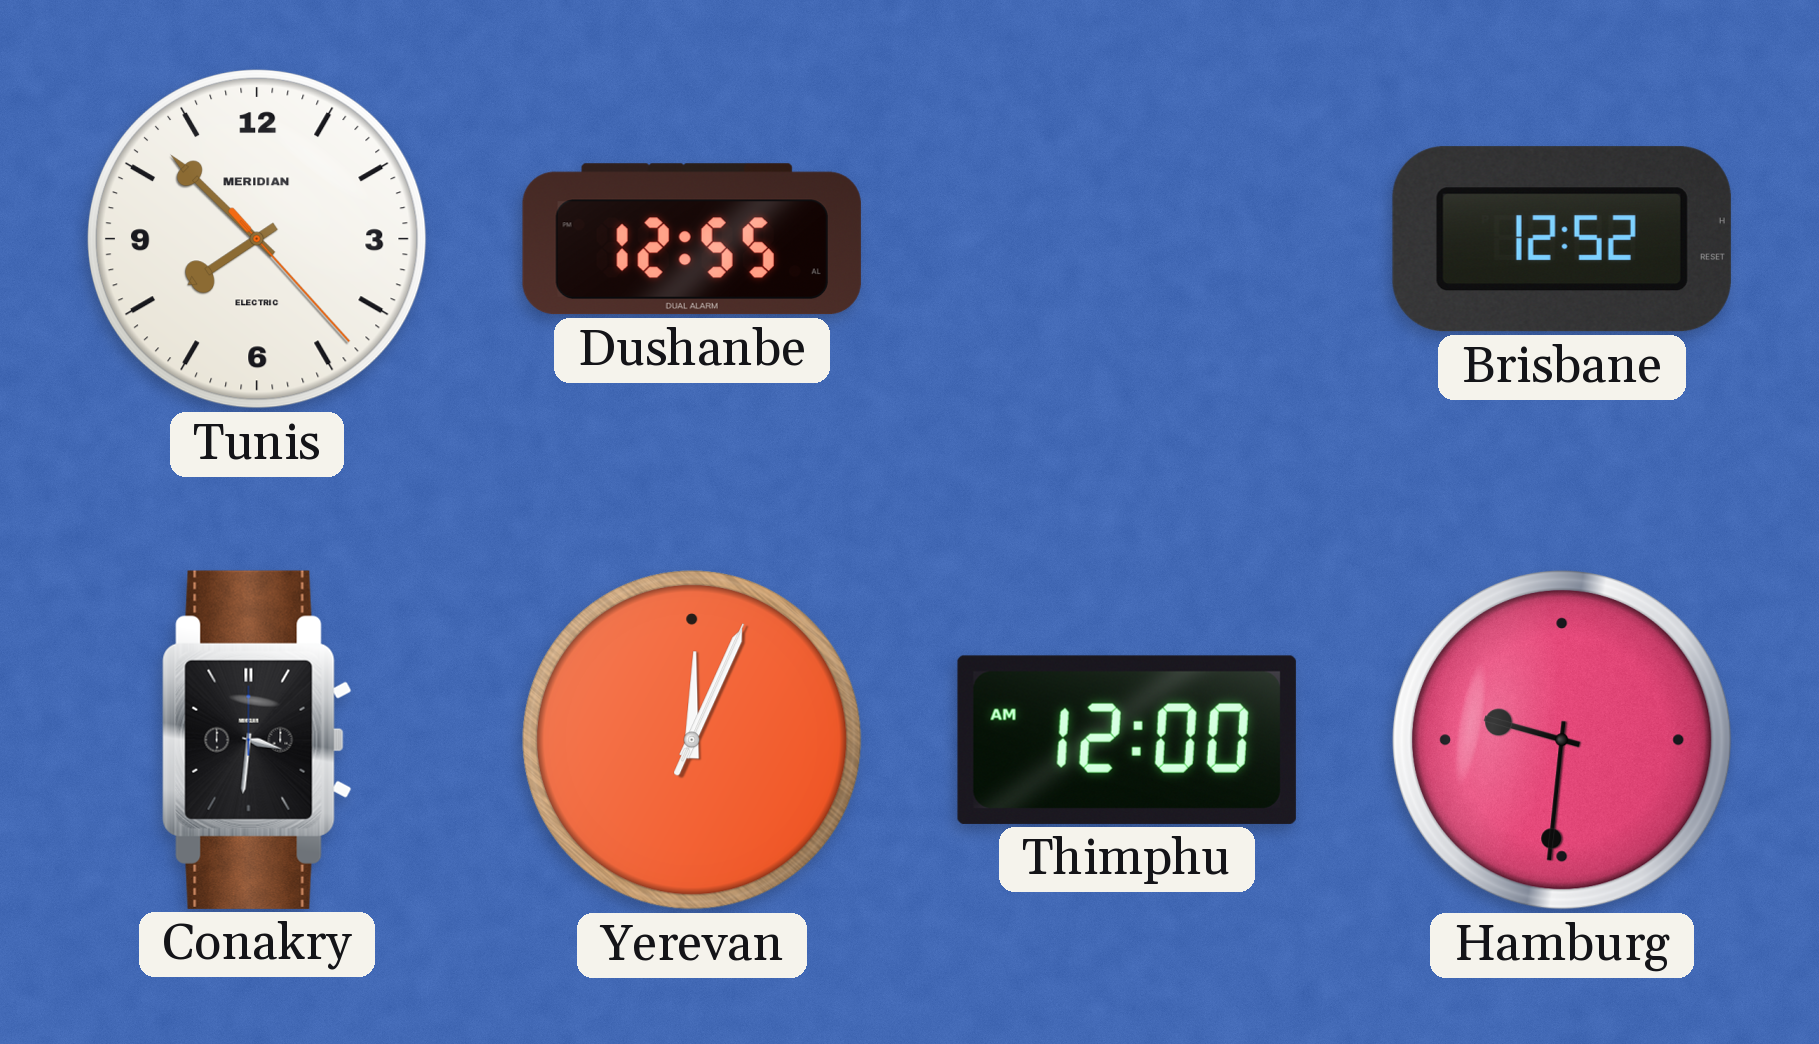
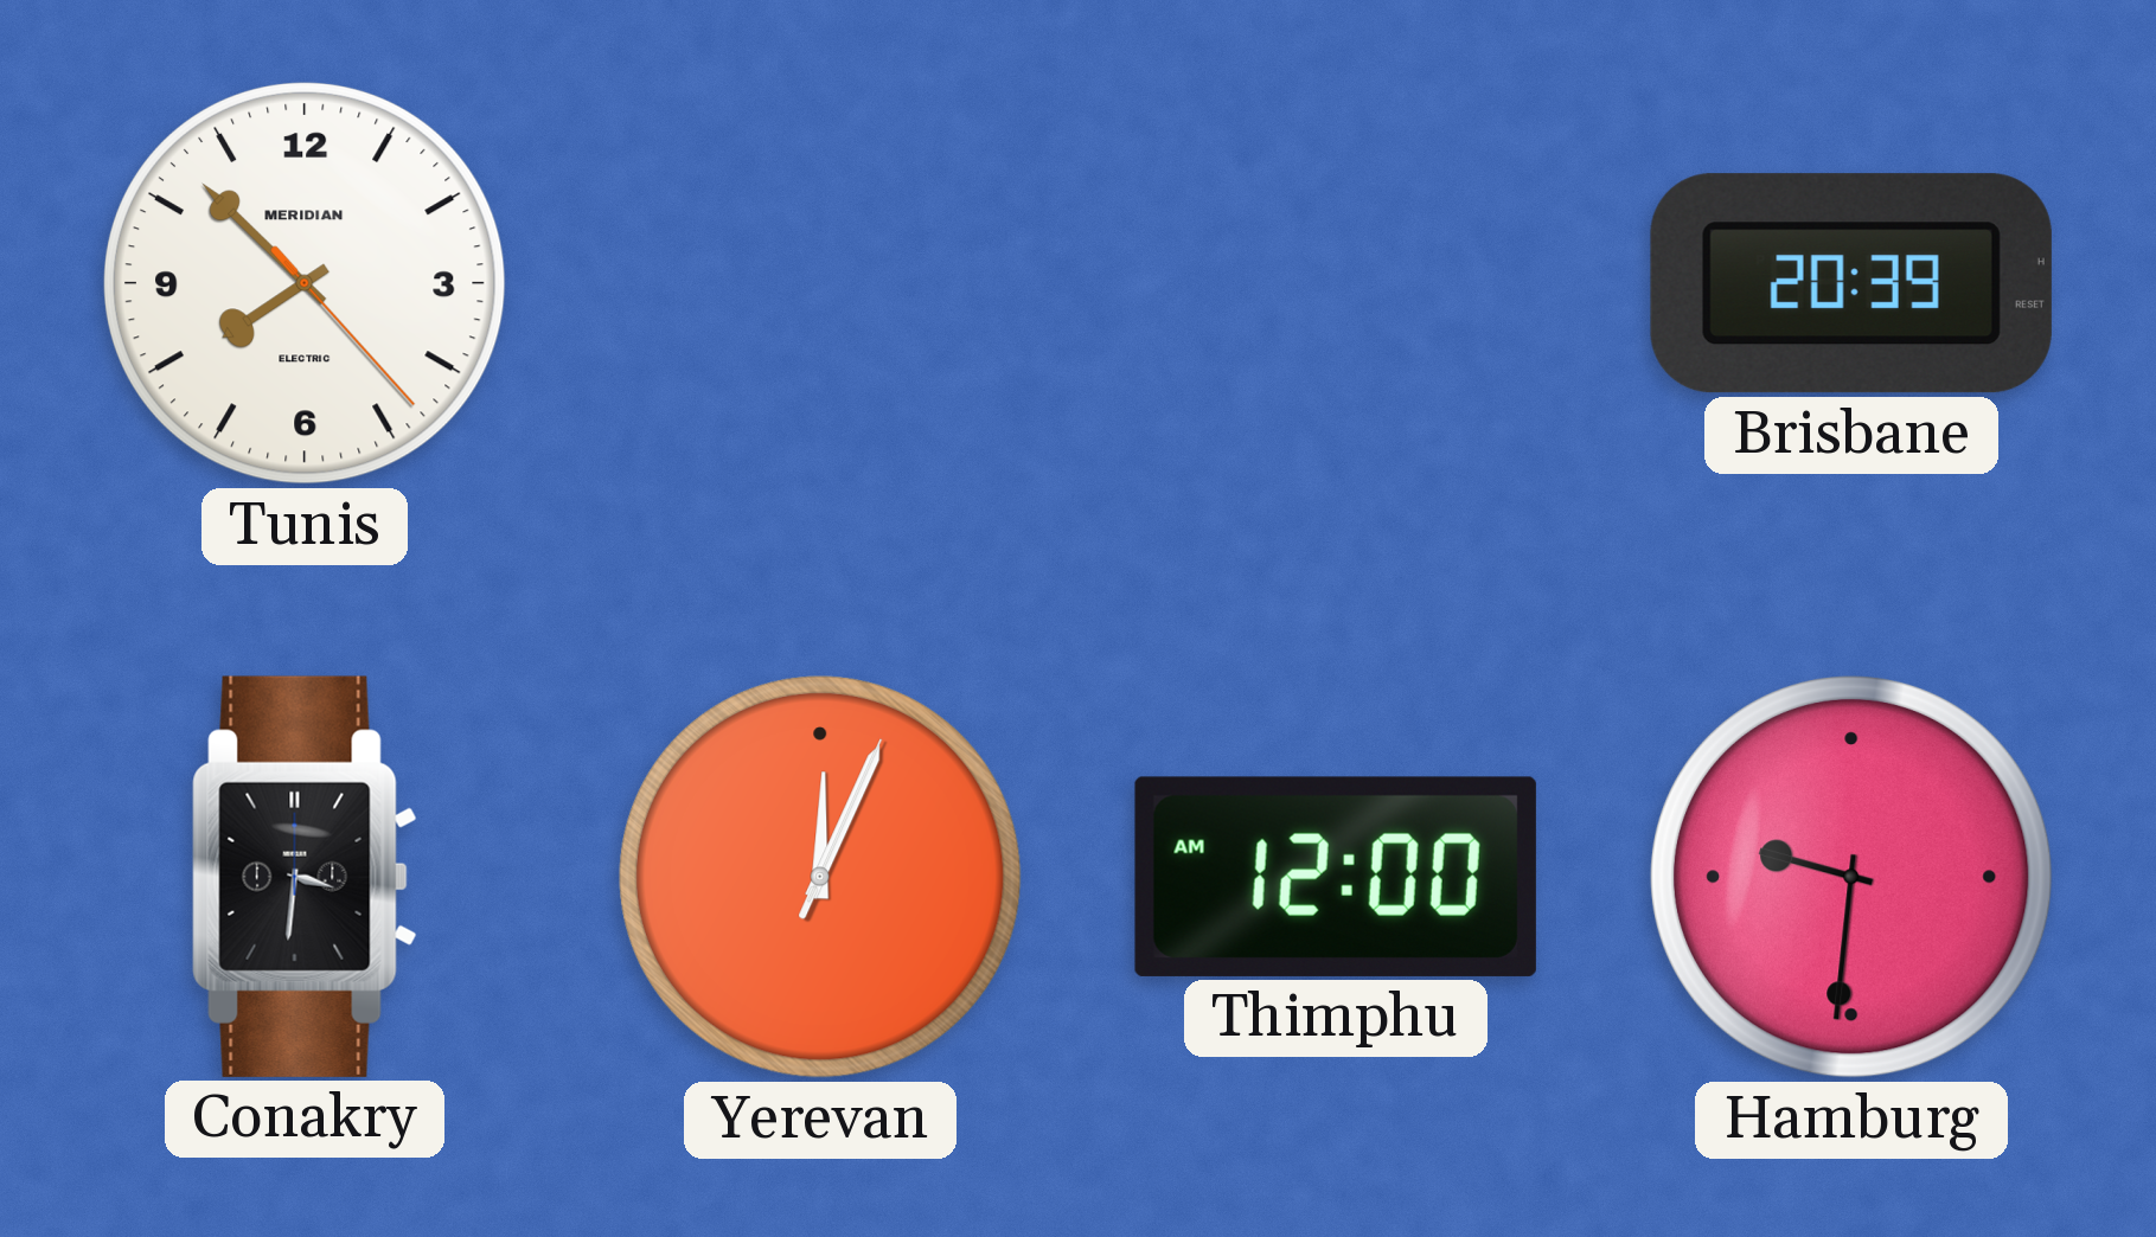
Dushanbe: 12:55 -> none
Brisbane: 12:52 -> 20:39
